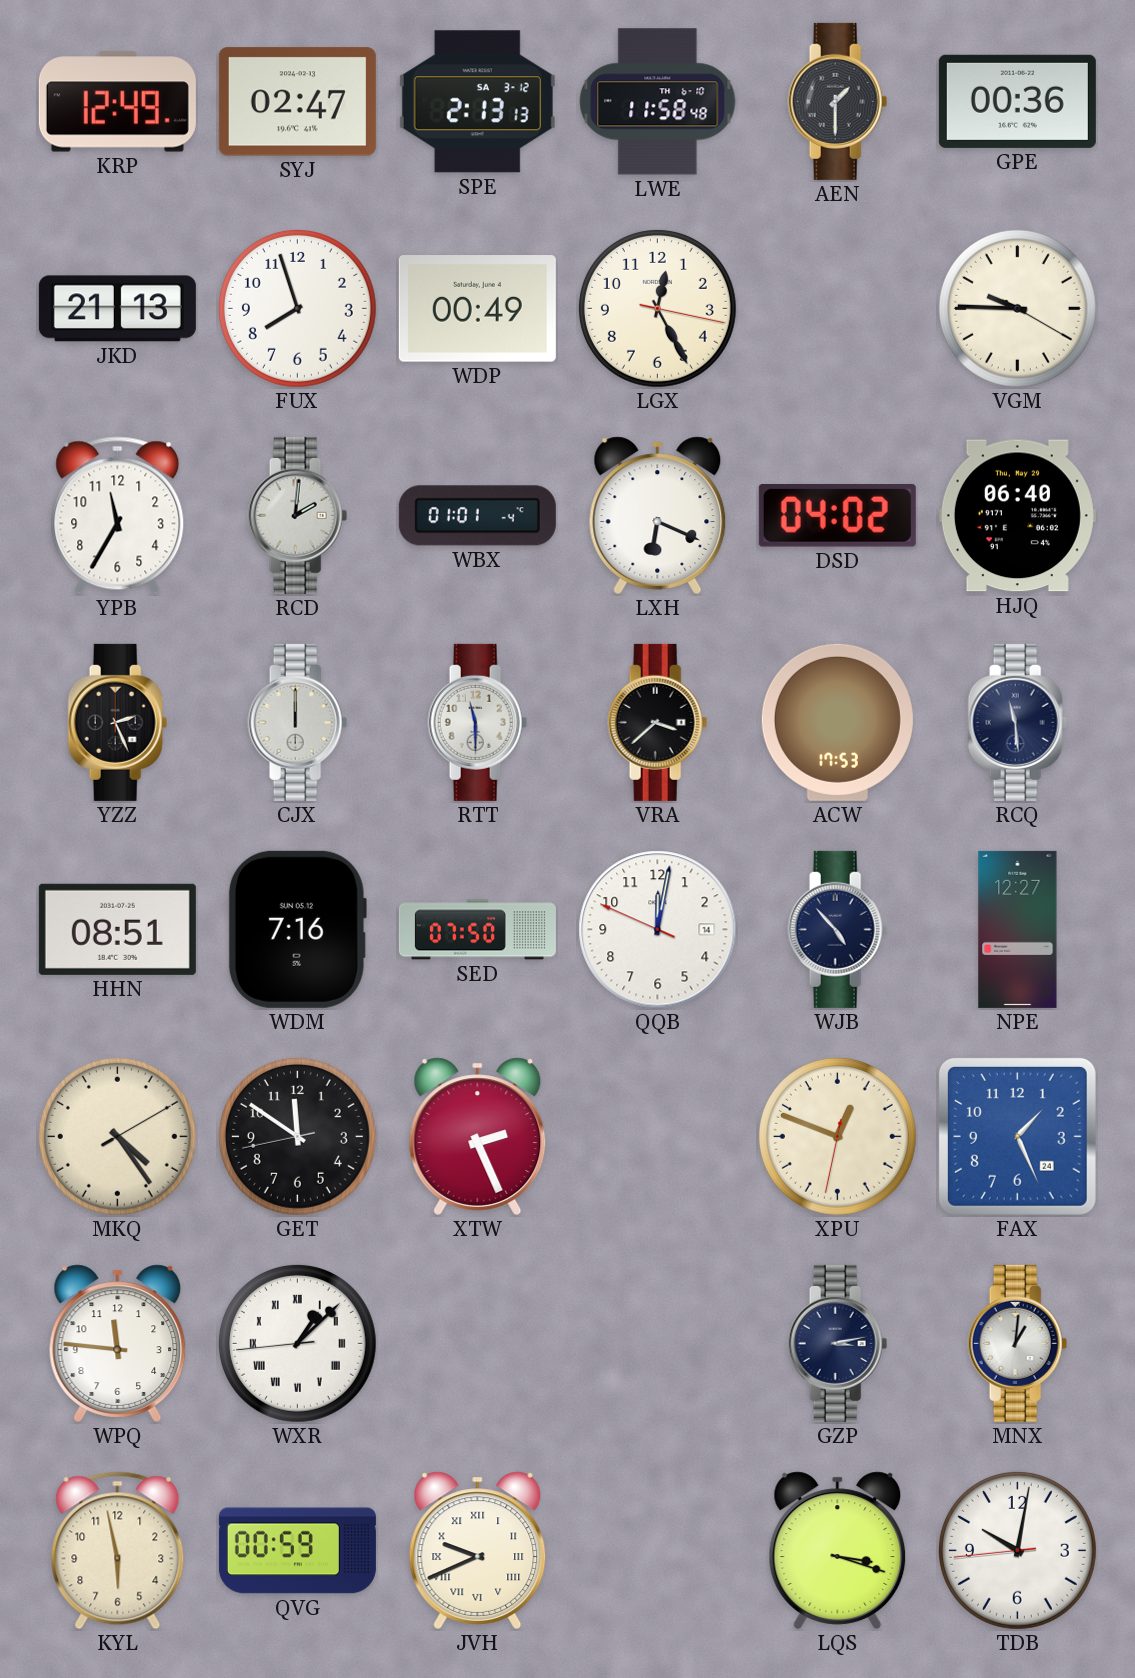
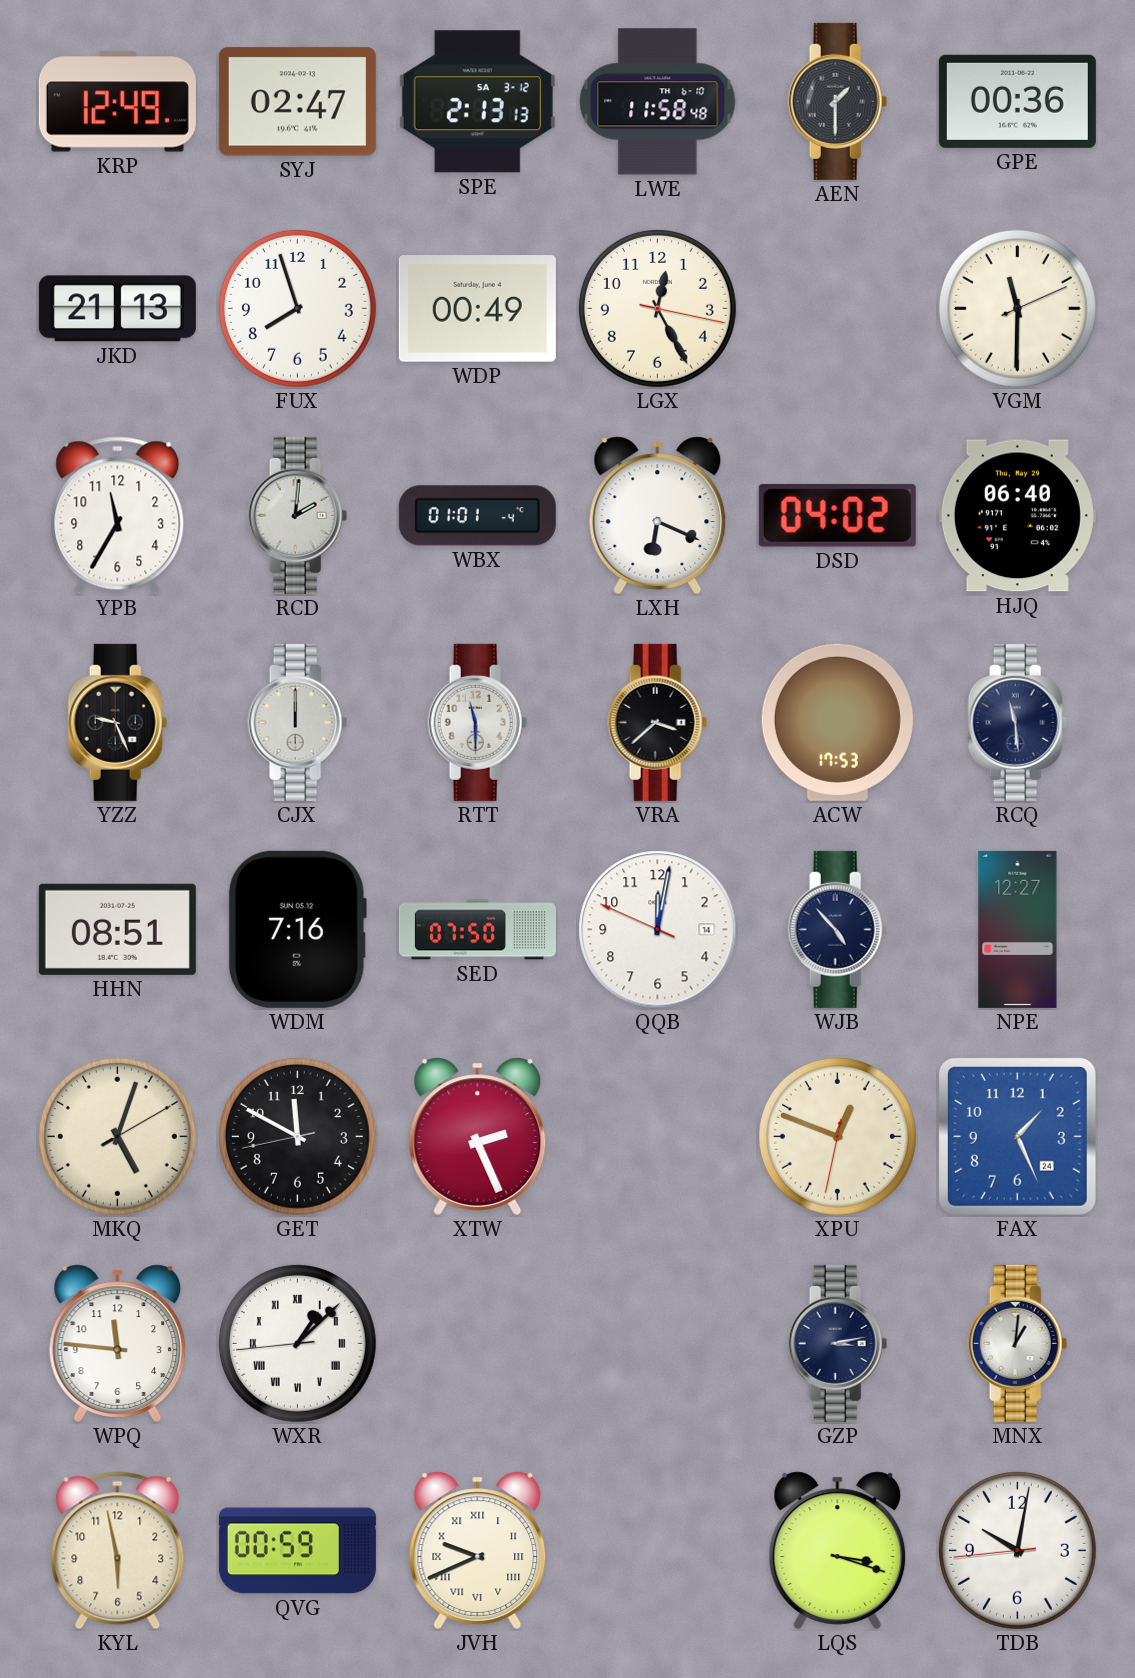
VGM: 9:45 -> 11:30
YZZ: 2:26 -> 9:26
MKQ: 4:24 -> 5:03
GET: 11:50 -> 11:49
